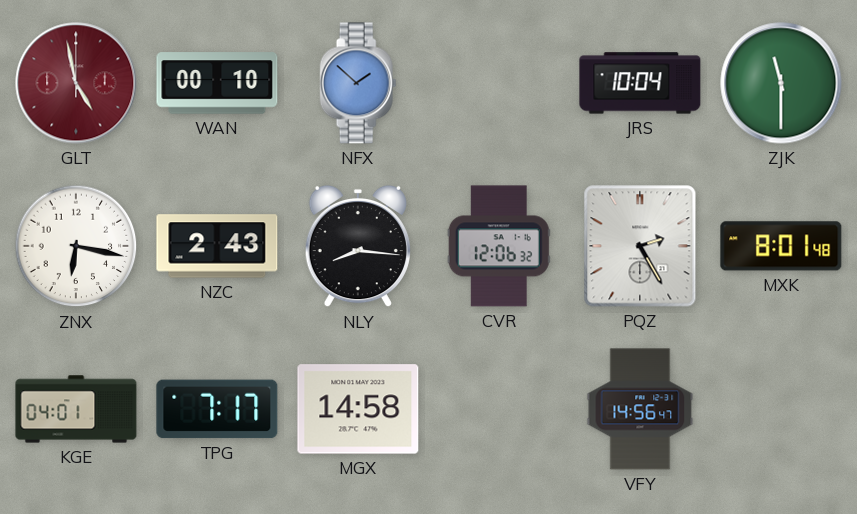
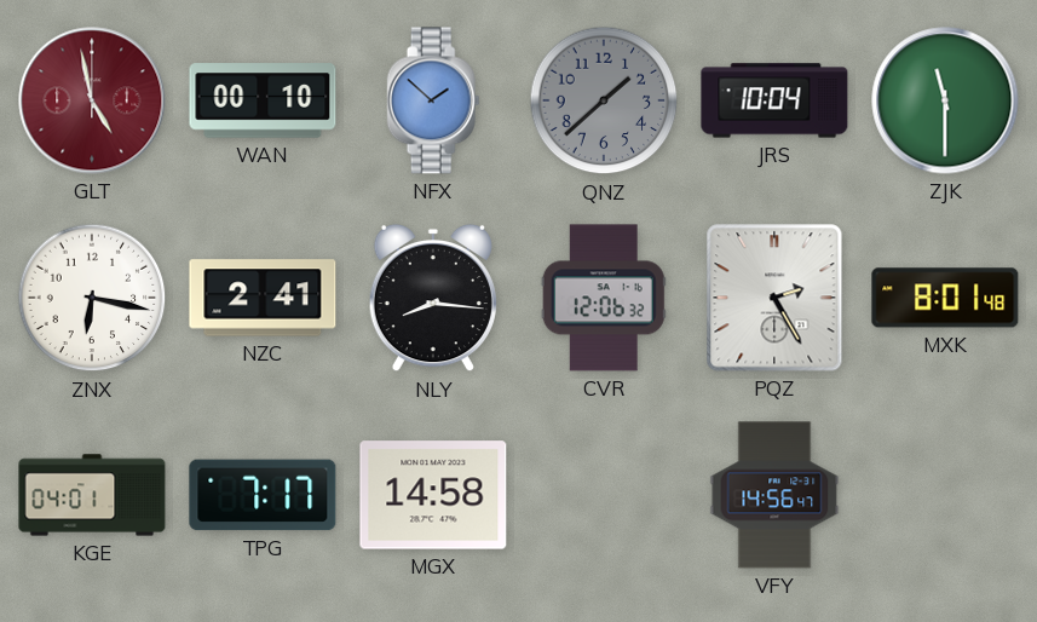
QNZ: none -> 1:38
NZC: 2:43 -> 2:41
